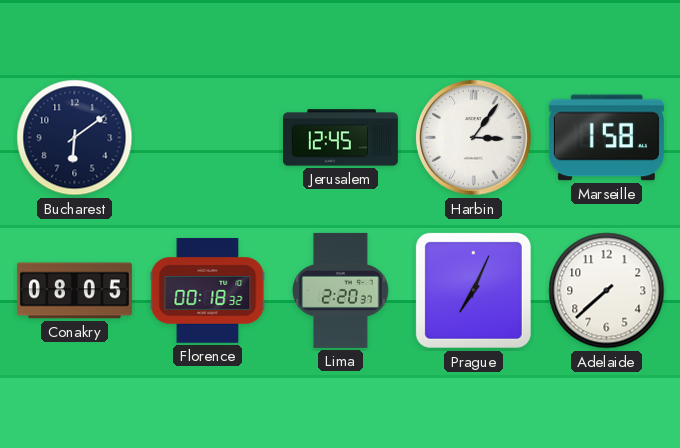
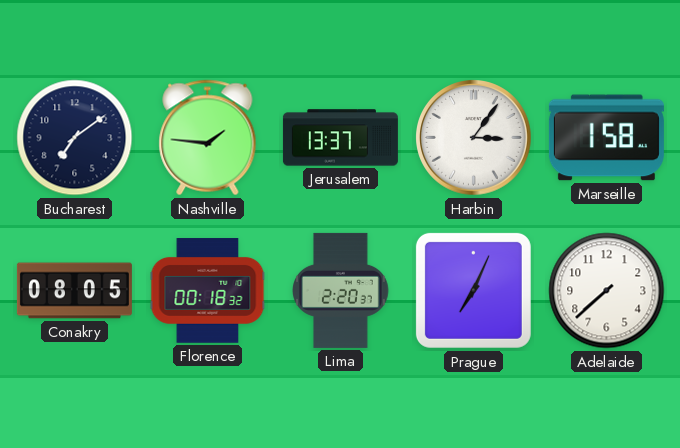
Bucharest: 6:09 -> 7:09
Nashville: none -> 1:46
Jerusalem: 12:45 -> 13:37
